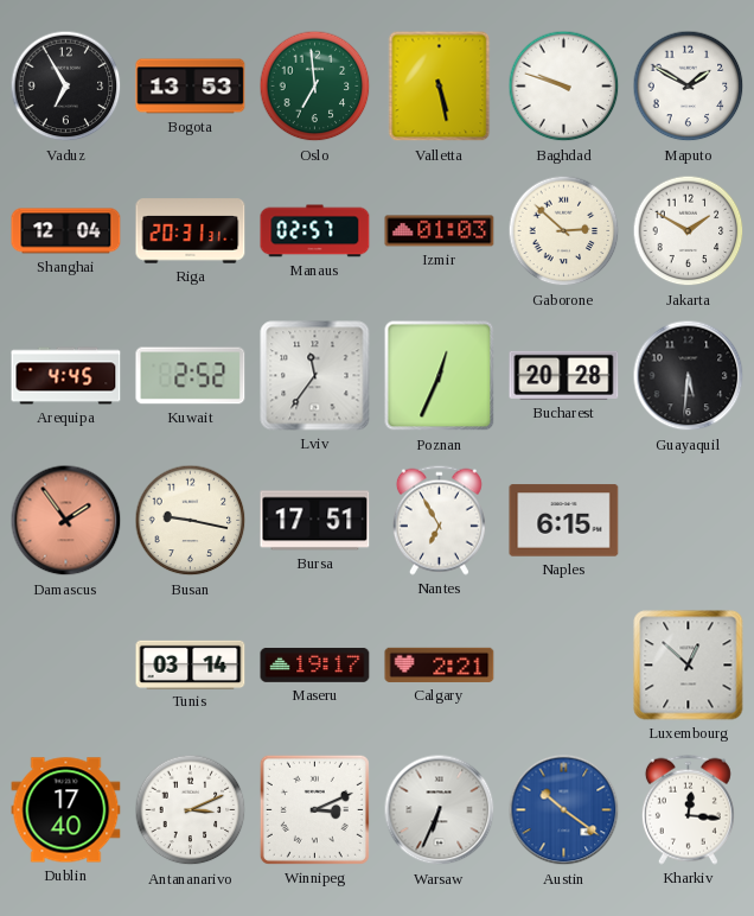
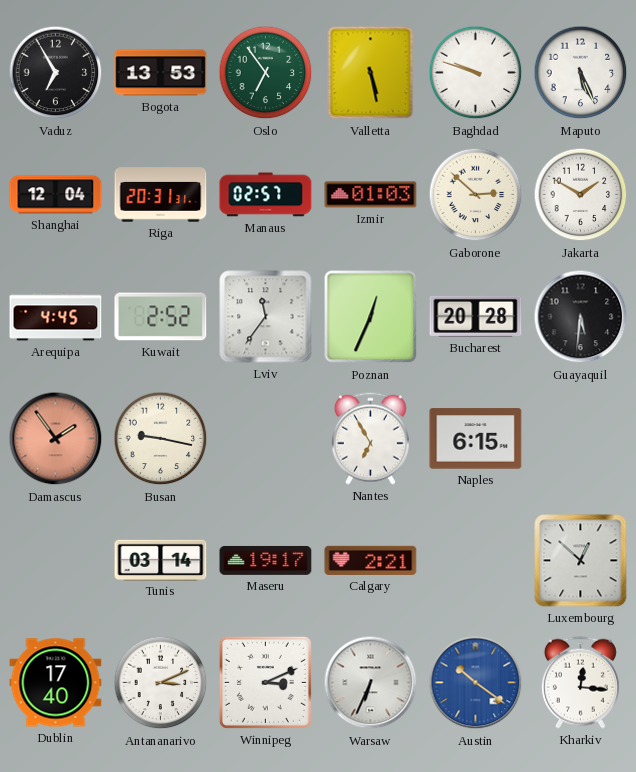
Oslo: 6:59 -> 6:54
Maputo: 1:50 -> 5:26
Bursa: 17:51 -> none
